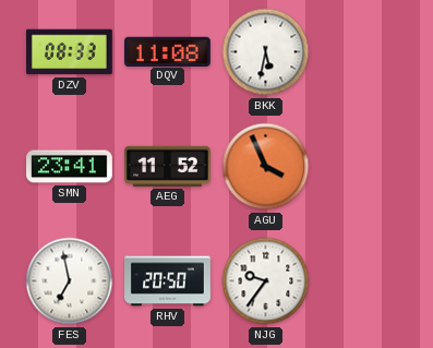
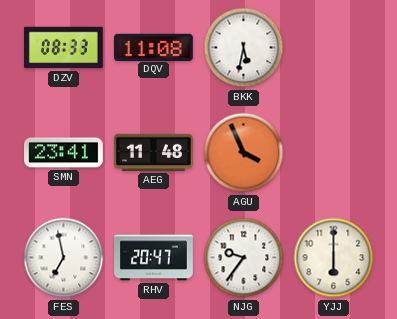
AEG: 11:52 -> 11:48
RHV: 20:50 -> 20:47
YJJ: none -> 6:00
